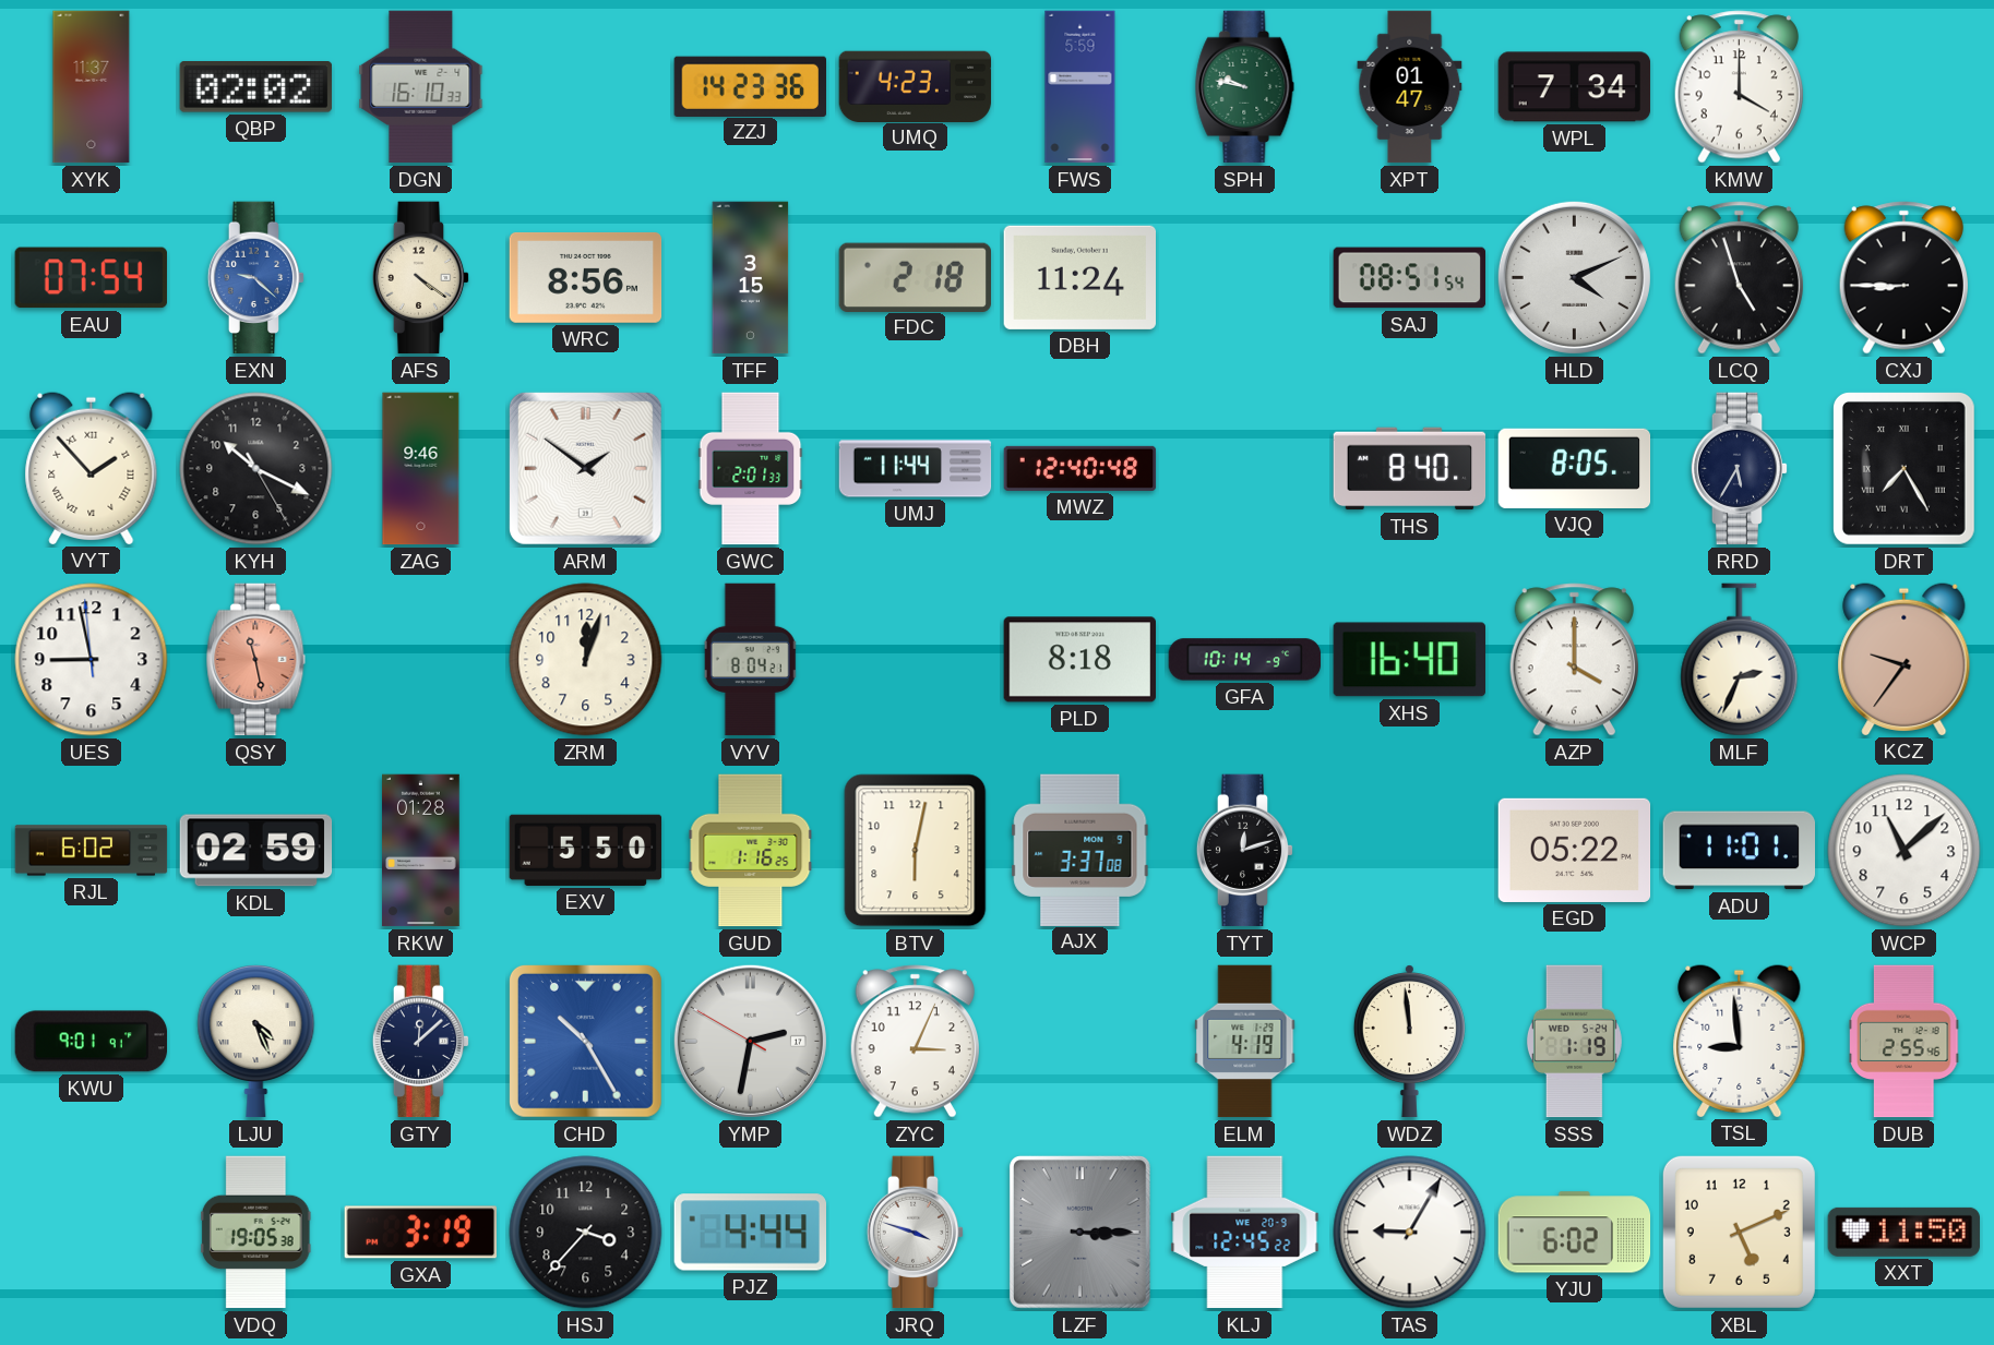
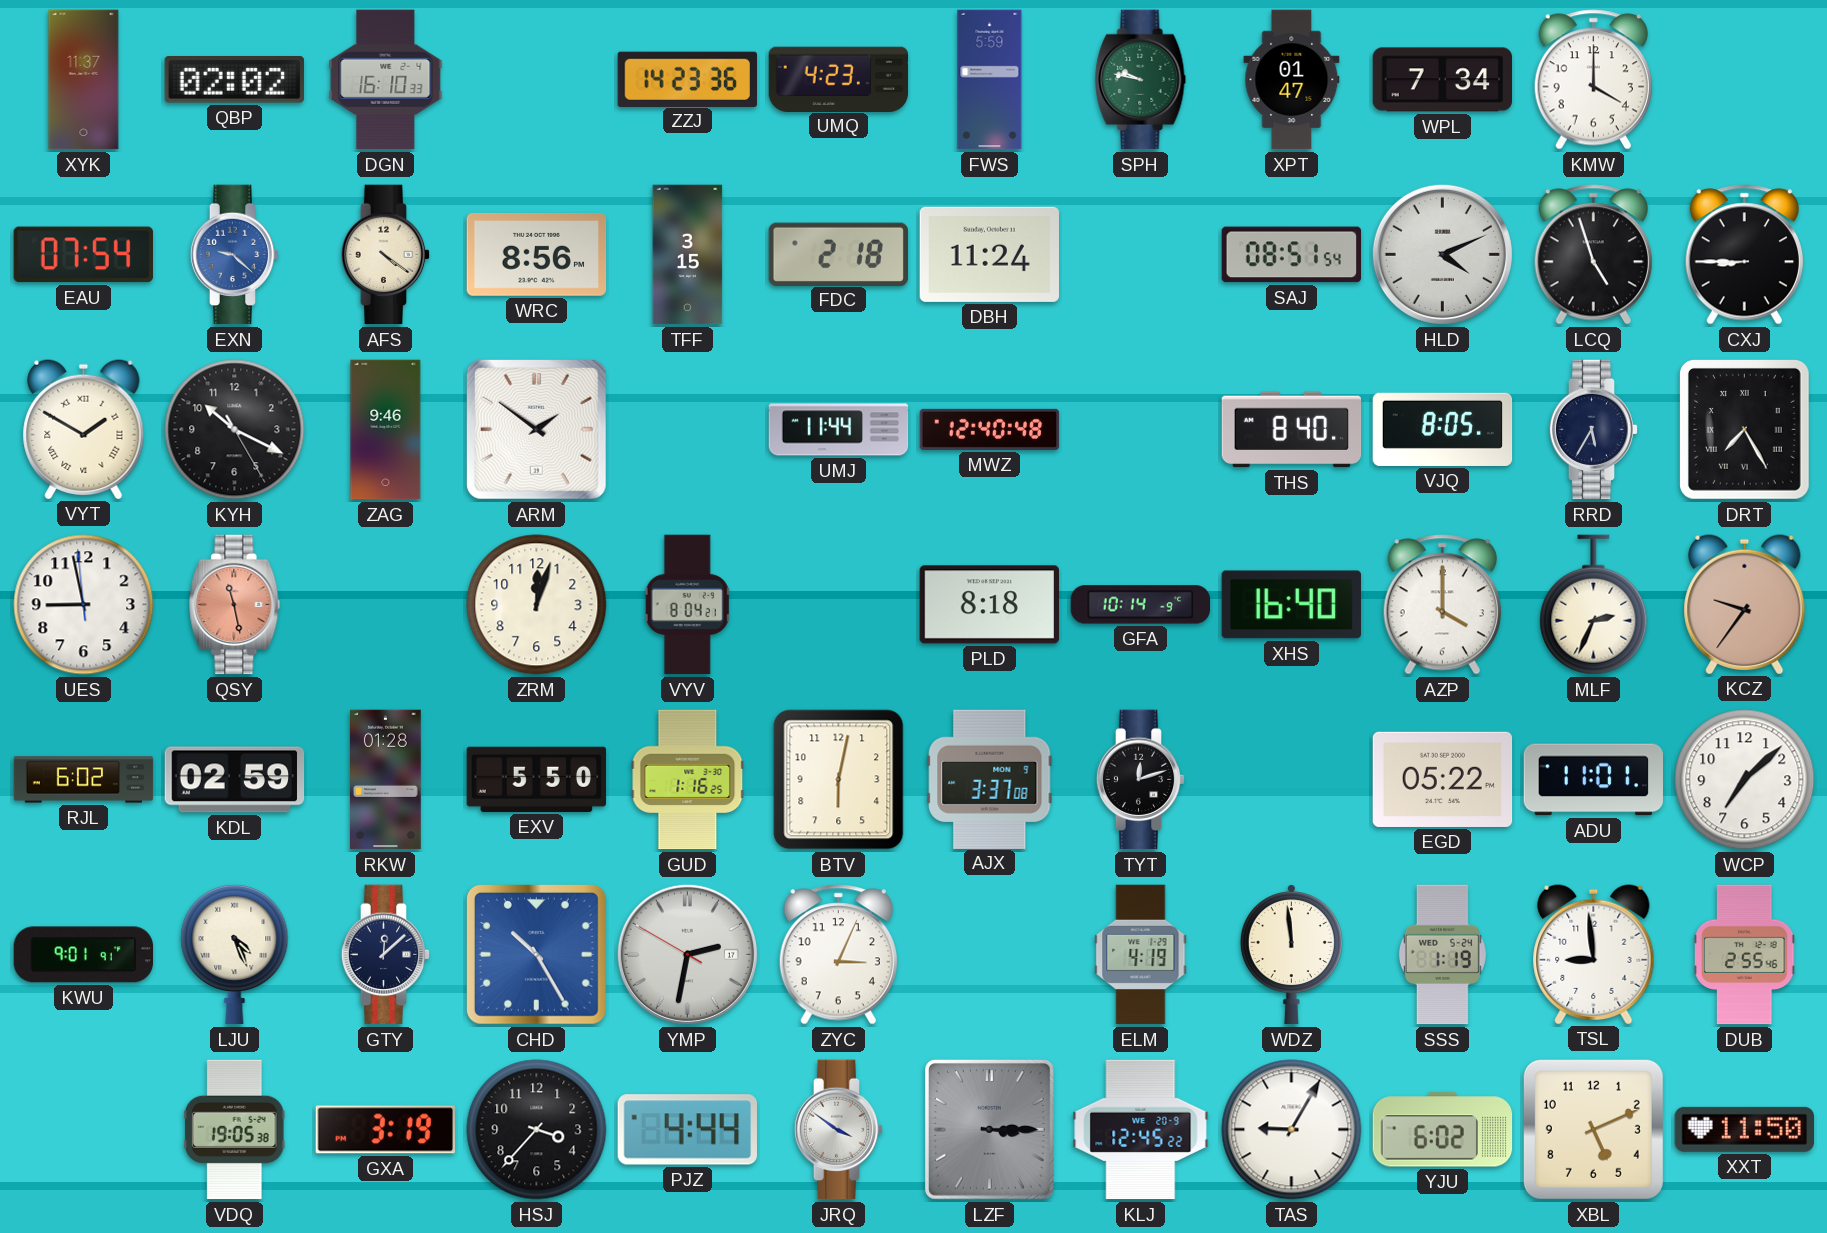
VYT: 1:53 -> 1:50
GWC: 2:01 -> none
WCP: 11:08 -> 7:08
JRQ: 3:48 -> 3:51
